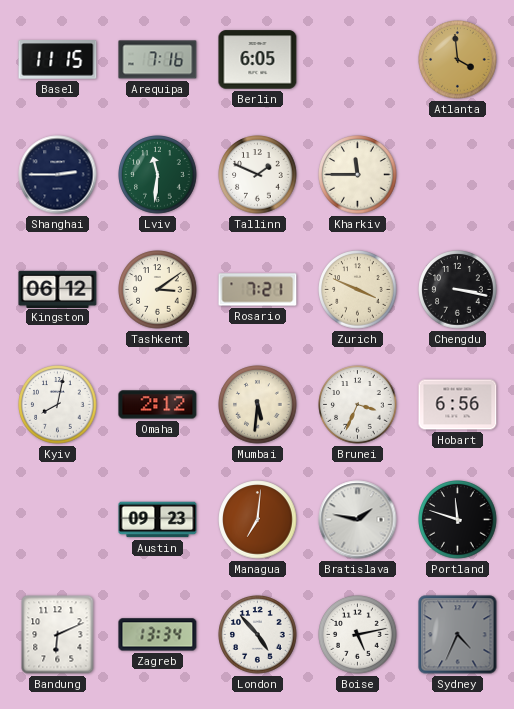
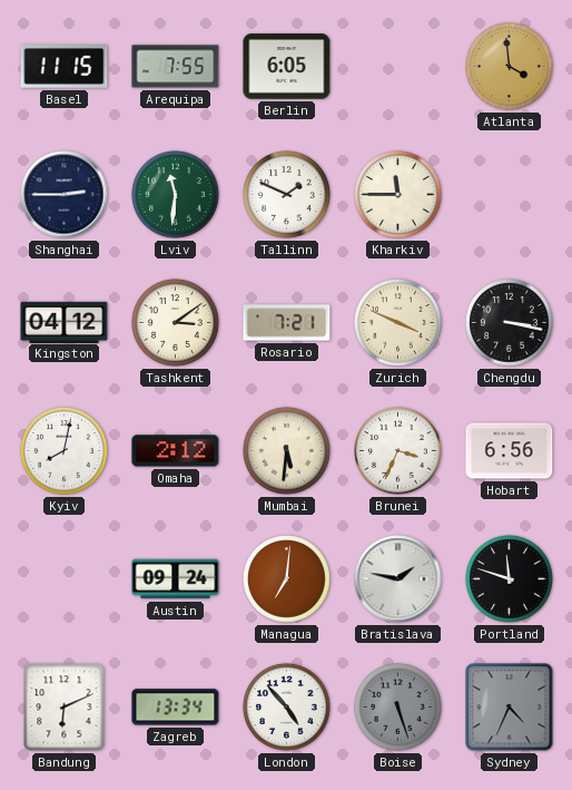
Arequipa: 7:16 -> 7:55
Kingston: 06:12 -> 04:12
Austin: 09:23 -> 09:24
Boise: 5:13 -> 5:27
Boise dial: white -> grey
